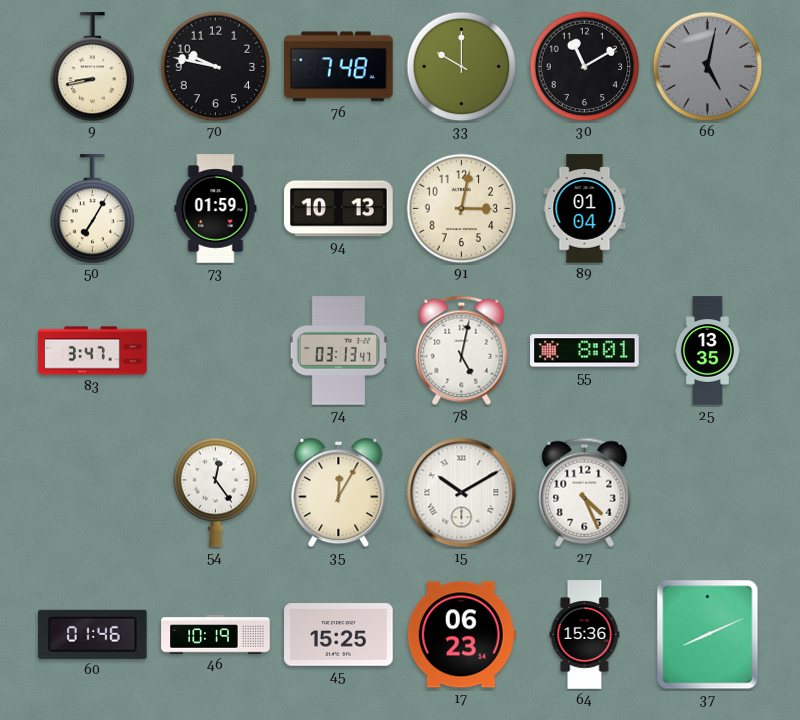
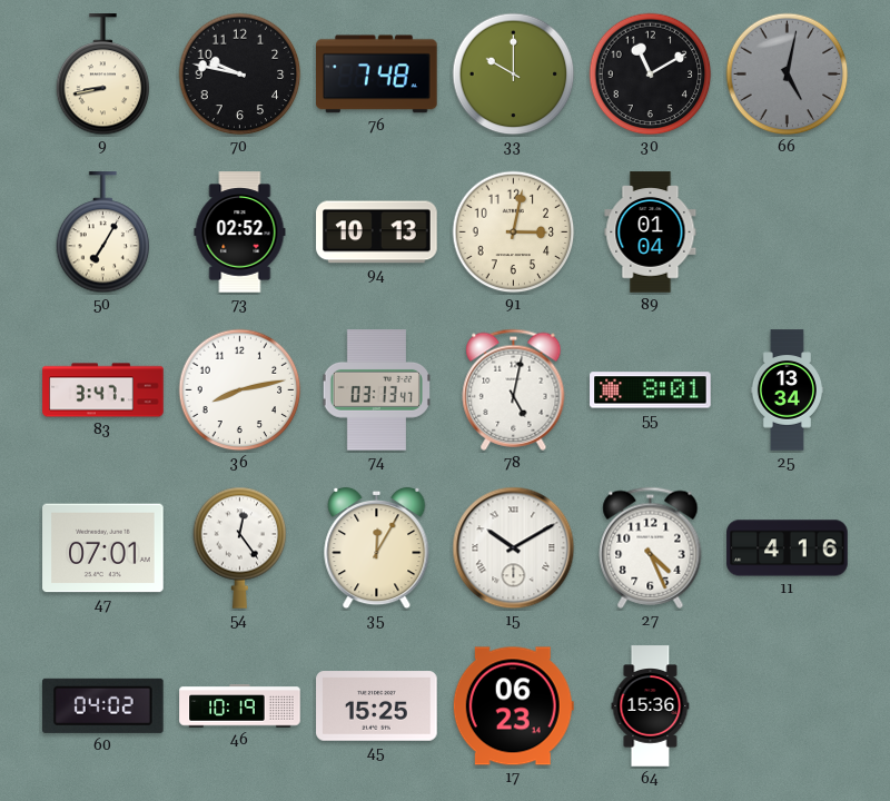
73: 01:59 -> 02:52
36: none -> 8:13
25: 13:35 -> 13:34
47: none -> 07:01
11: none -> 4:16
60: 01:46 -> 04:02
37: 8:11 -> none
